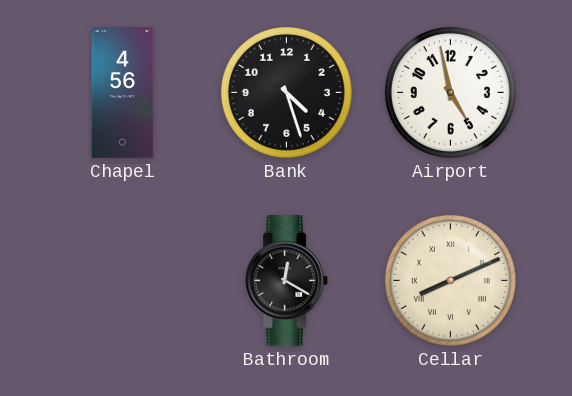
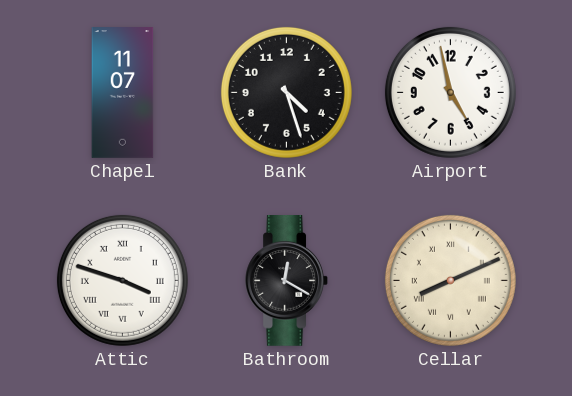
Chapel: 4:56 -> 11:07
Attic: none -> 3:48
